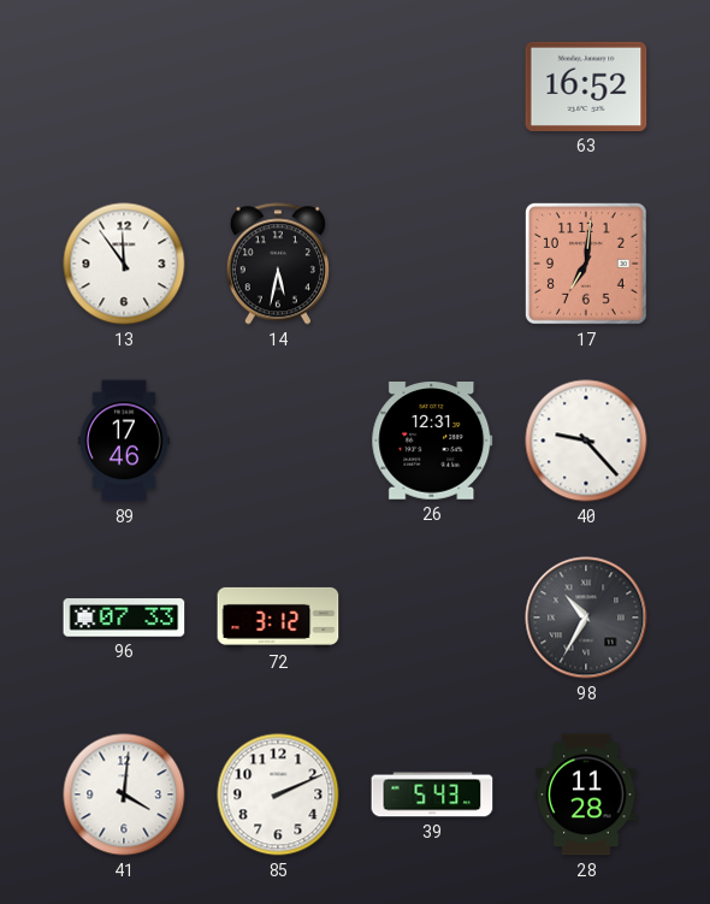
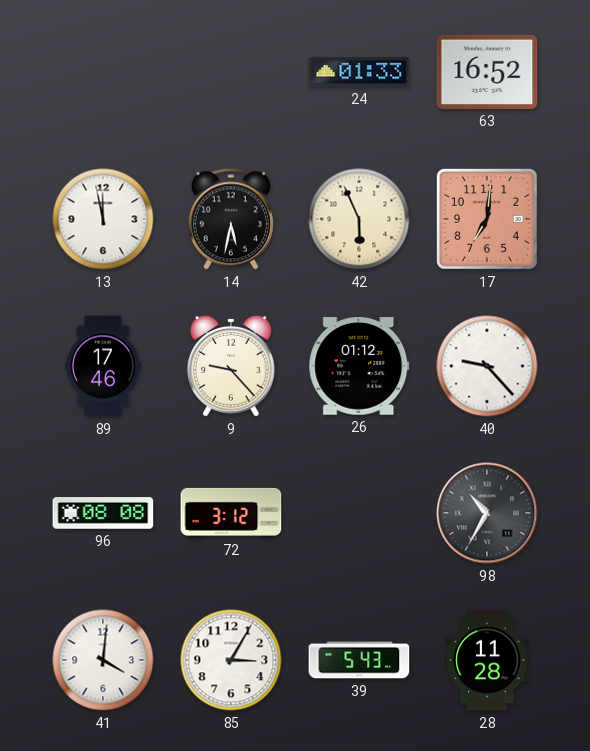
24: none -> 01:33
13: 11:54 -> 11:58
42: none -> 5:56
9: none -> 9:23
26: 12:31 -> 01:12
96: 07:33 -> 08:08
85: 2:11 -> 3:05
